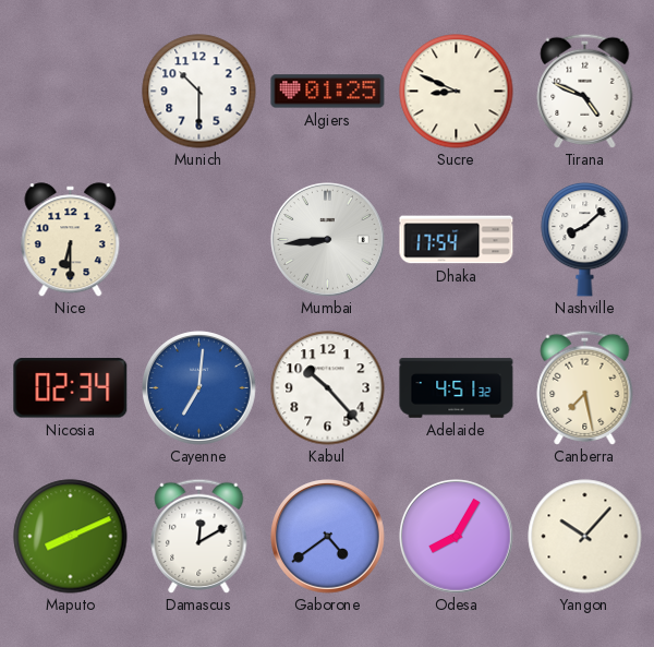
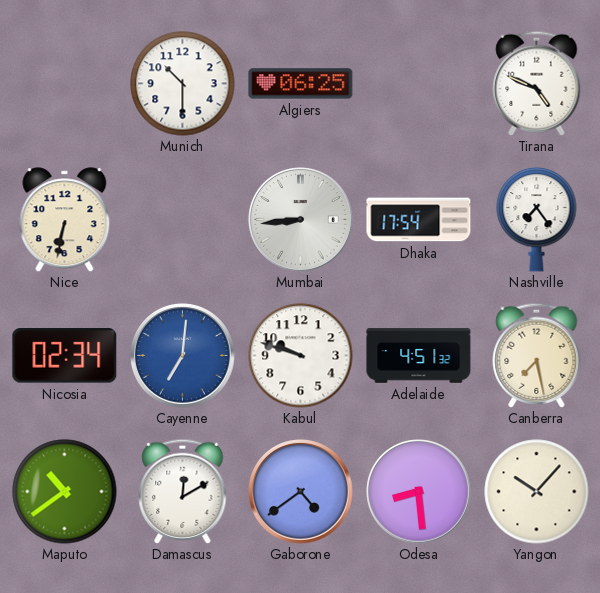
Algiers: 01:25 -> 06:25
Sucre: 8:49 -> none
Nice: 6:30 -> 6:32
Nashville: 8:08 -> 7:24
Kabul: 10:23 -> 9:48
Maputo: 8:11 -> 10:39
Odesa: 8:05 -> 8:29
